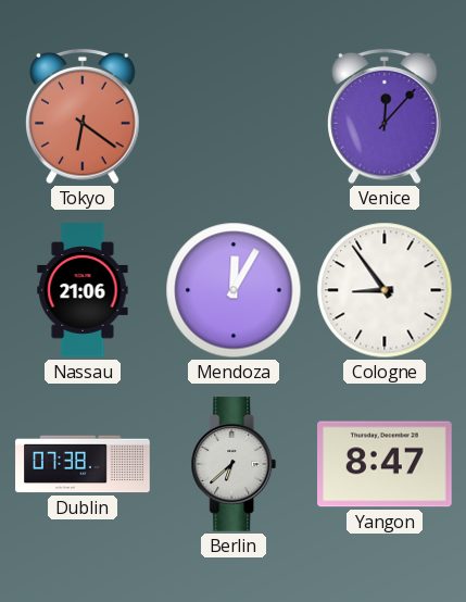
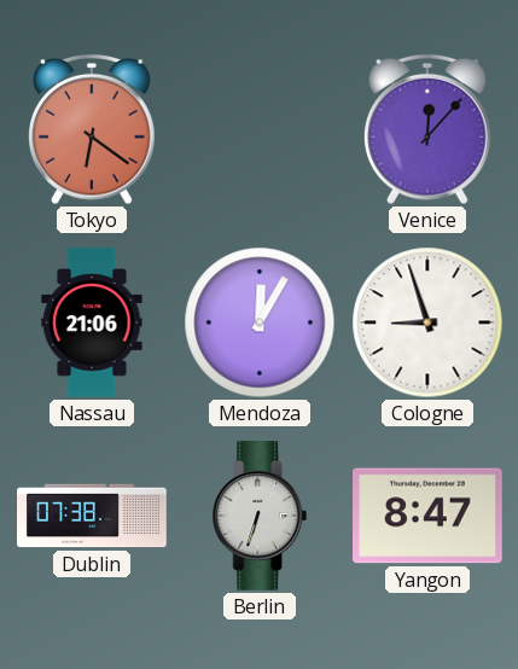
Cologne: 8:54 -> 8:57
Berlin: 6:38 -> 6:33
